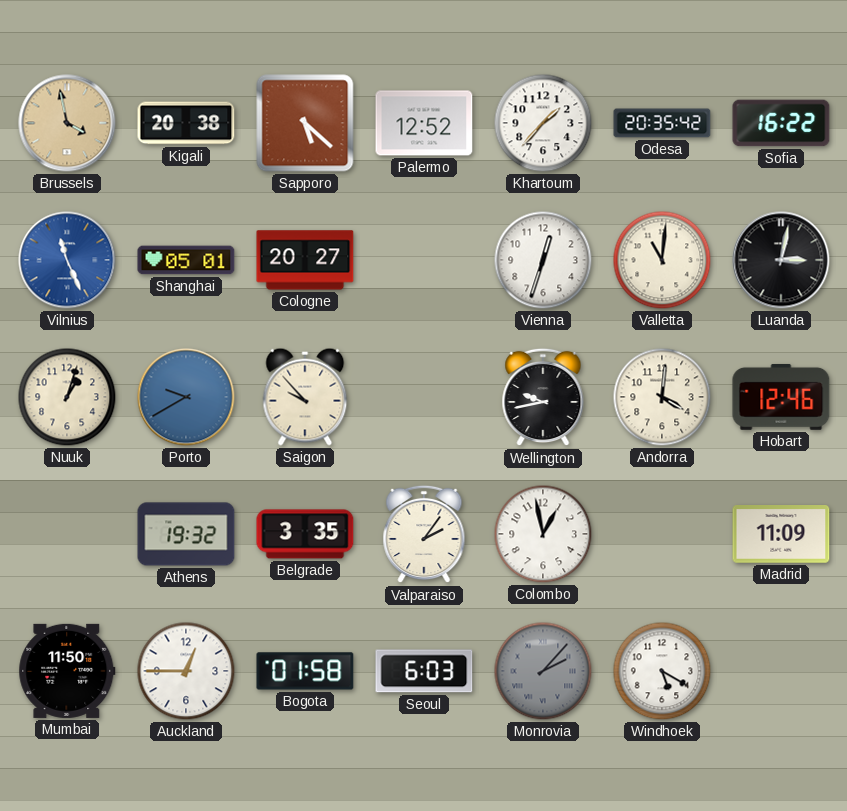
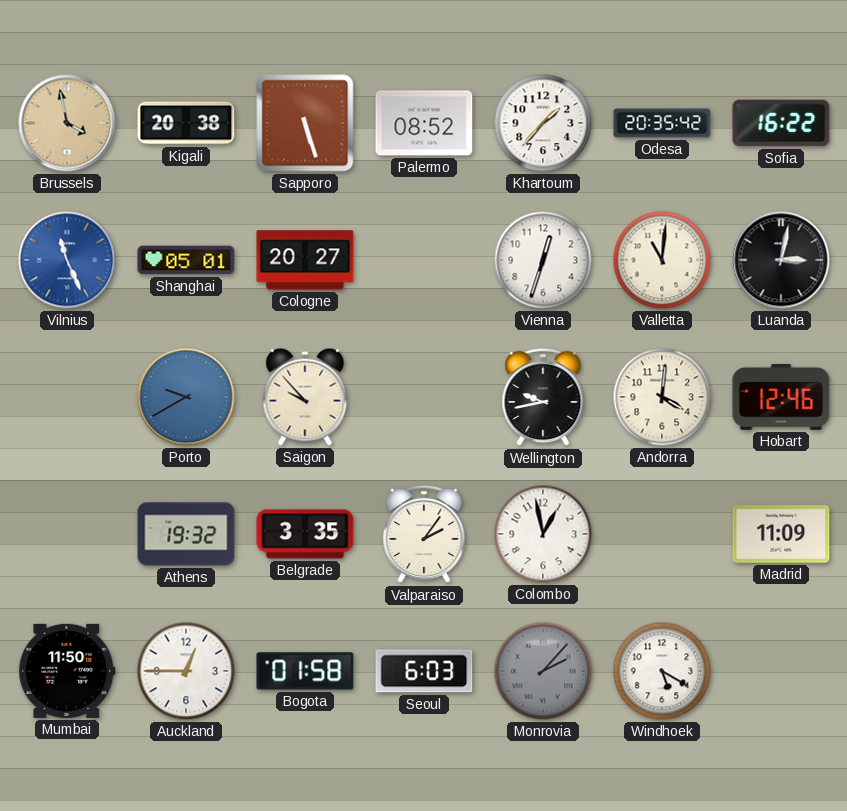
Sapporo: 5:22 -> 5:27
Palermo: 12:52 -> 08:52
Nuuk: 1:03 -> none
